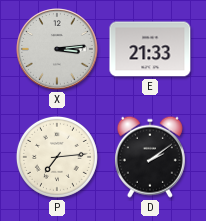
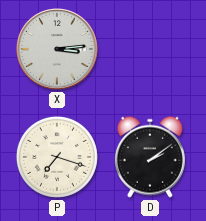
E: 21:33 -> none
P: 7:14 -> 7:18
